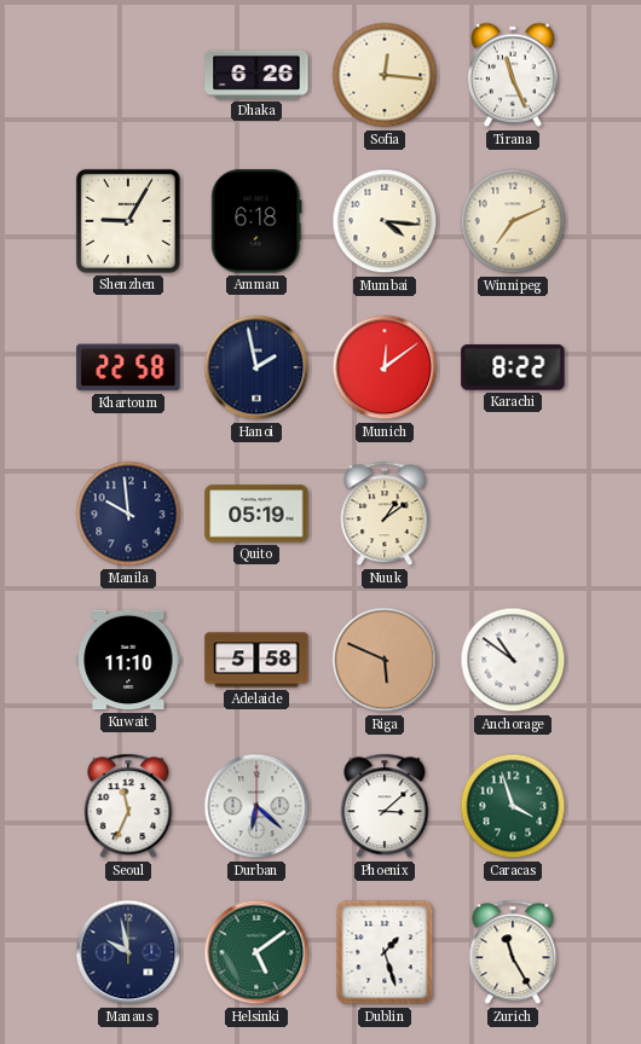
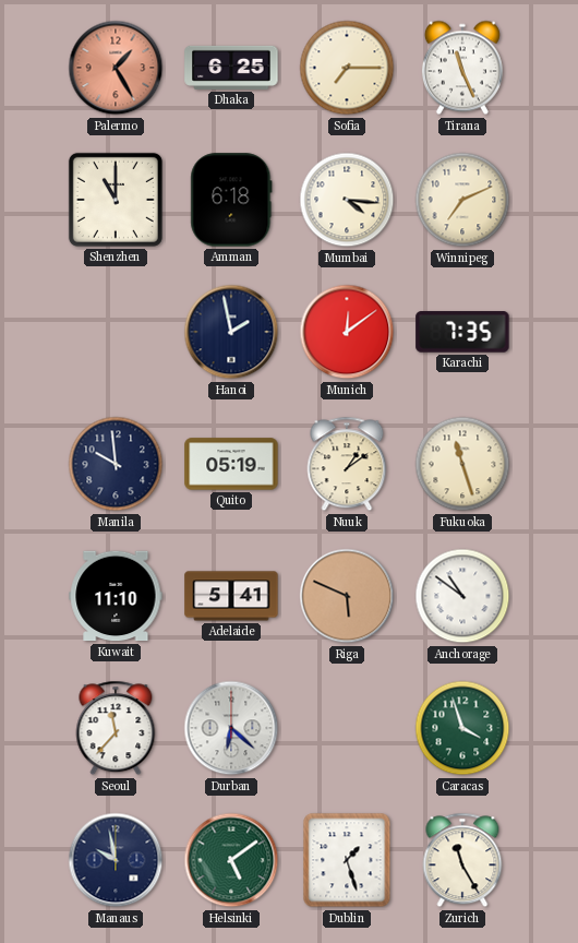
Palermo: none -> 1:25
Dhaka: 6:26 -> 6:25
Sofia: 12:16 -> 7:15
Shenzhen: 9:05 -> 11:00
Khartoum: 22:58 -> none
Karachi: 8:22 -> 7:35
Fukuoka: none -> 11:27
Adelaide: 5:58 -> 5:41
Seoul: 11:34 -> 11:37
Phoenix: 3:08 -> none
